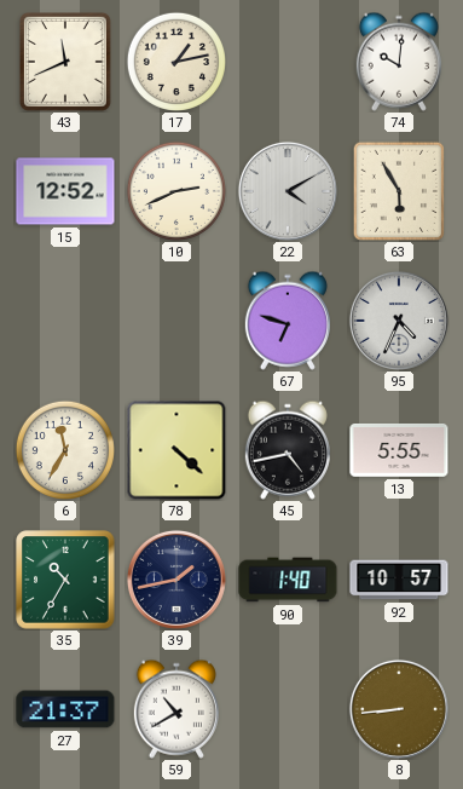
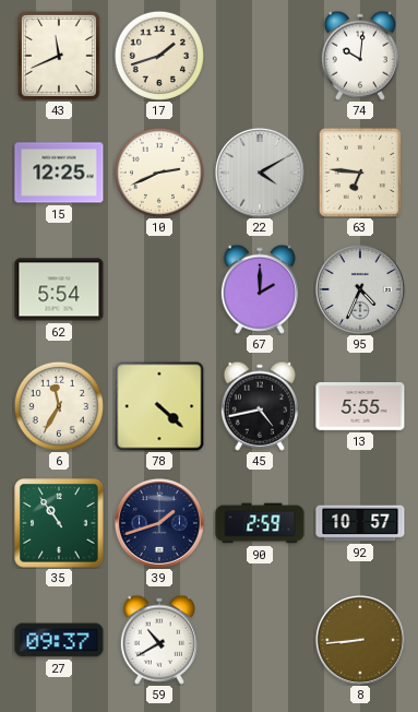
17: 1:13 -> 1:42
15: 12:52 -> 12:25
63: 5:55 -> 6:46
62: none -> 5:54
67: 6:48 -> 2:00
35: 10:35 -> 10:54
39: 1:43 -> 1:42
90: 1:40 -> 2:59
27: 21:37 -> 09:37
